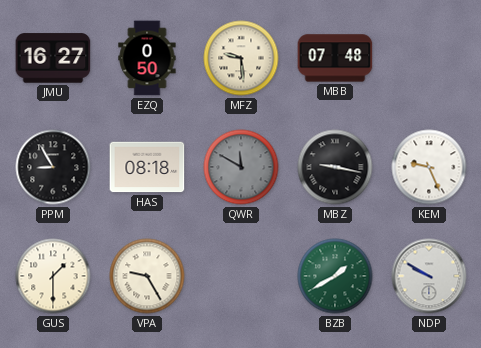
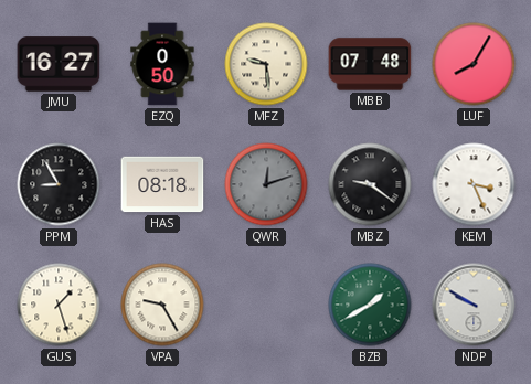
LUF: none -> 8:05
QWR: 11:50 -> 12:12
MBZ: 9:17 -> 9:21
KEM: 9:26 -> 3:26
GUS: 1:30 -> 1:27
